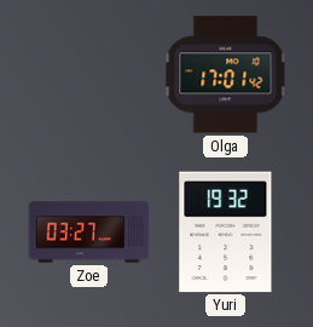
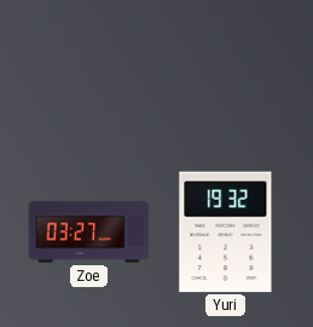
Olga: 17:01 -> none
